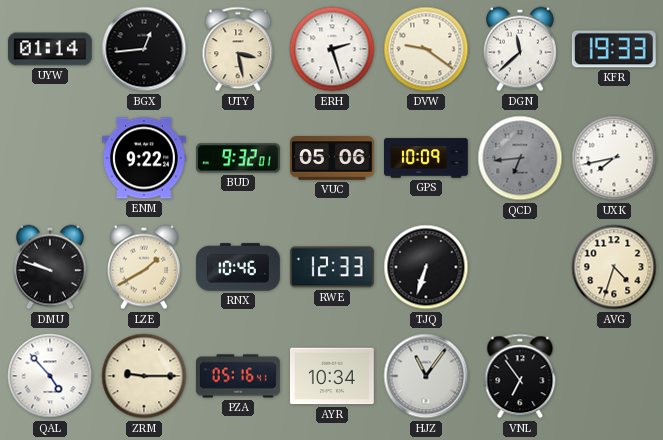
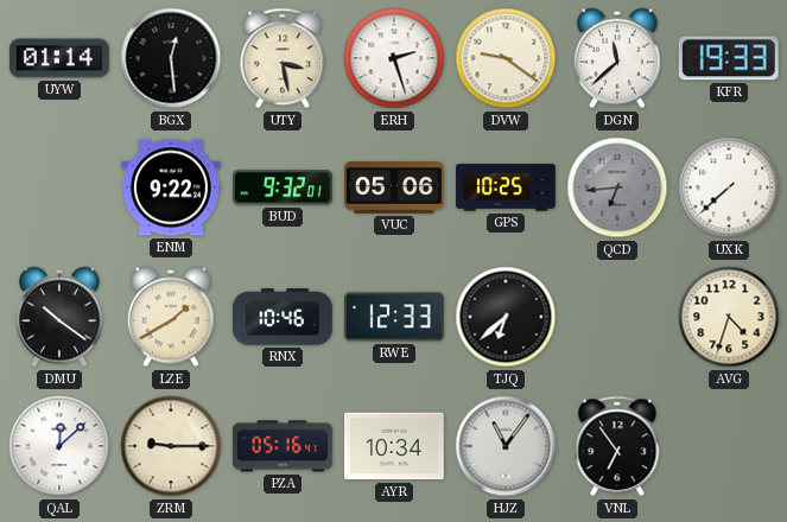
BGX: 12:44 -> 12:29
GPS: 10:09 -> 10:25
UXK: 7:43 -> 7:38
DMU: 9:48 -> 10:21
TJQ: 6:33 -> 6:38
QAL: 4:53 -> 12:08
